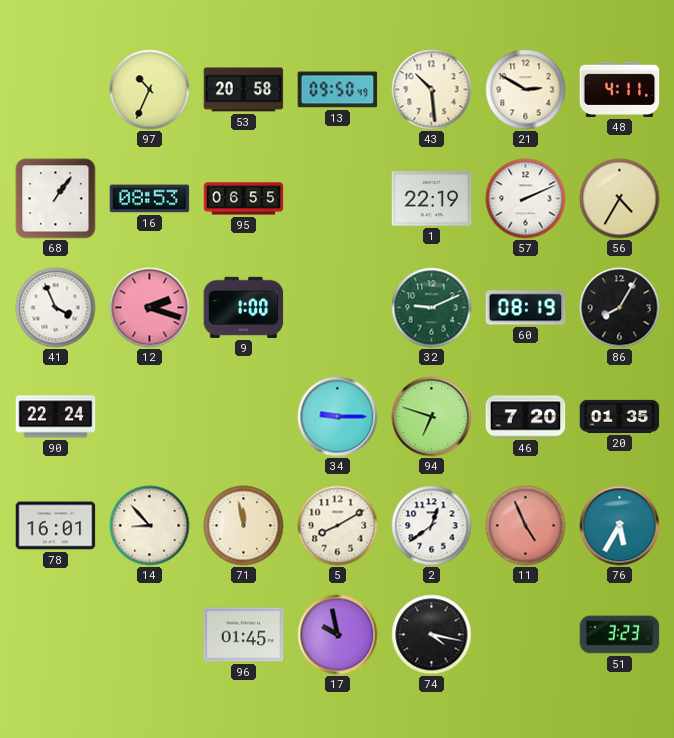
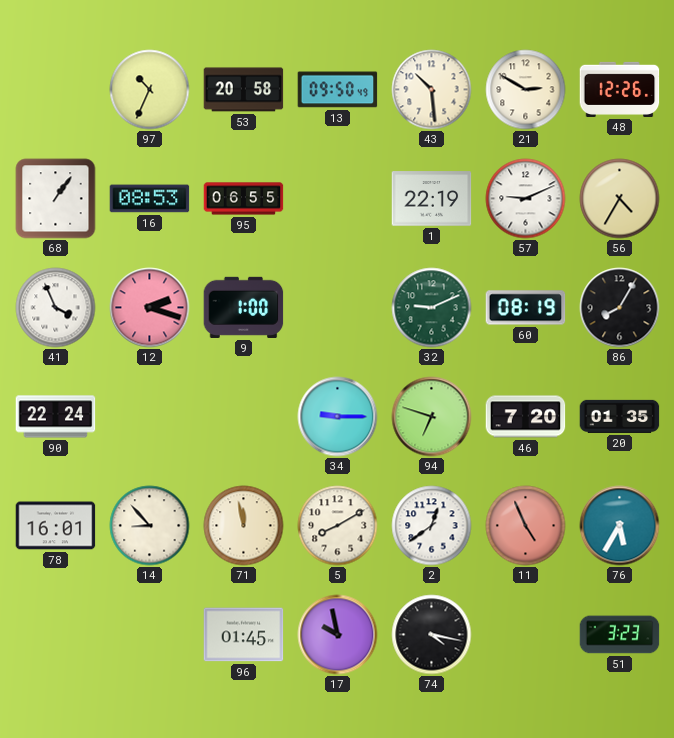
48: 4:11 -> 12:26
57: 2:11 -> 9:11
